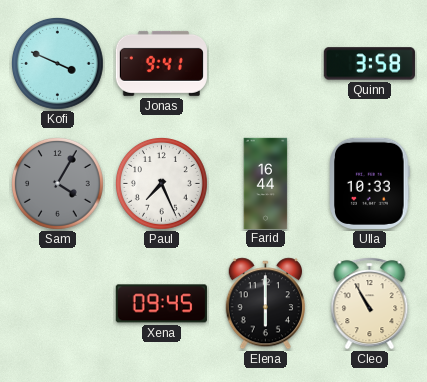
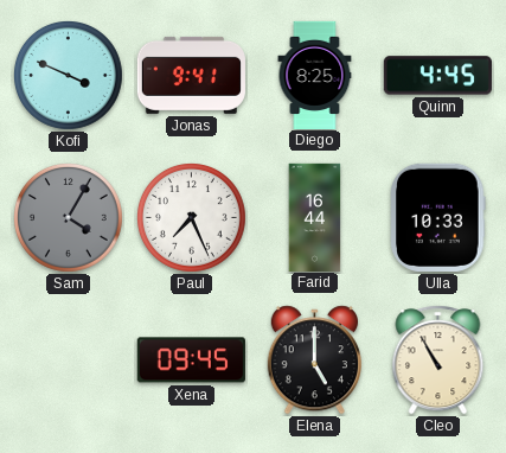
Diego: none -> 8:25
Quinn: 3:58 -> 4:45
Elena: 6:00 -> 5:00
